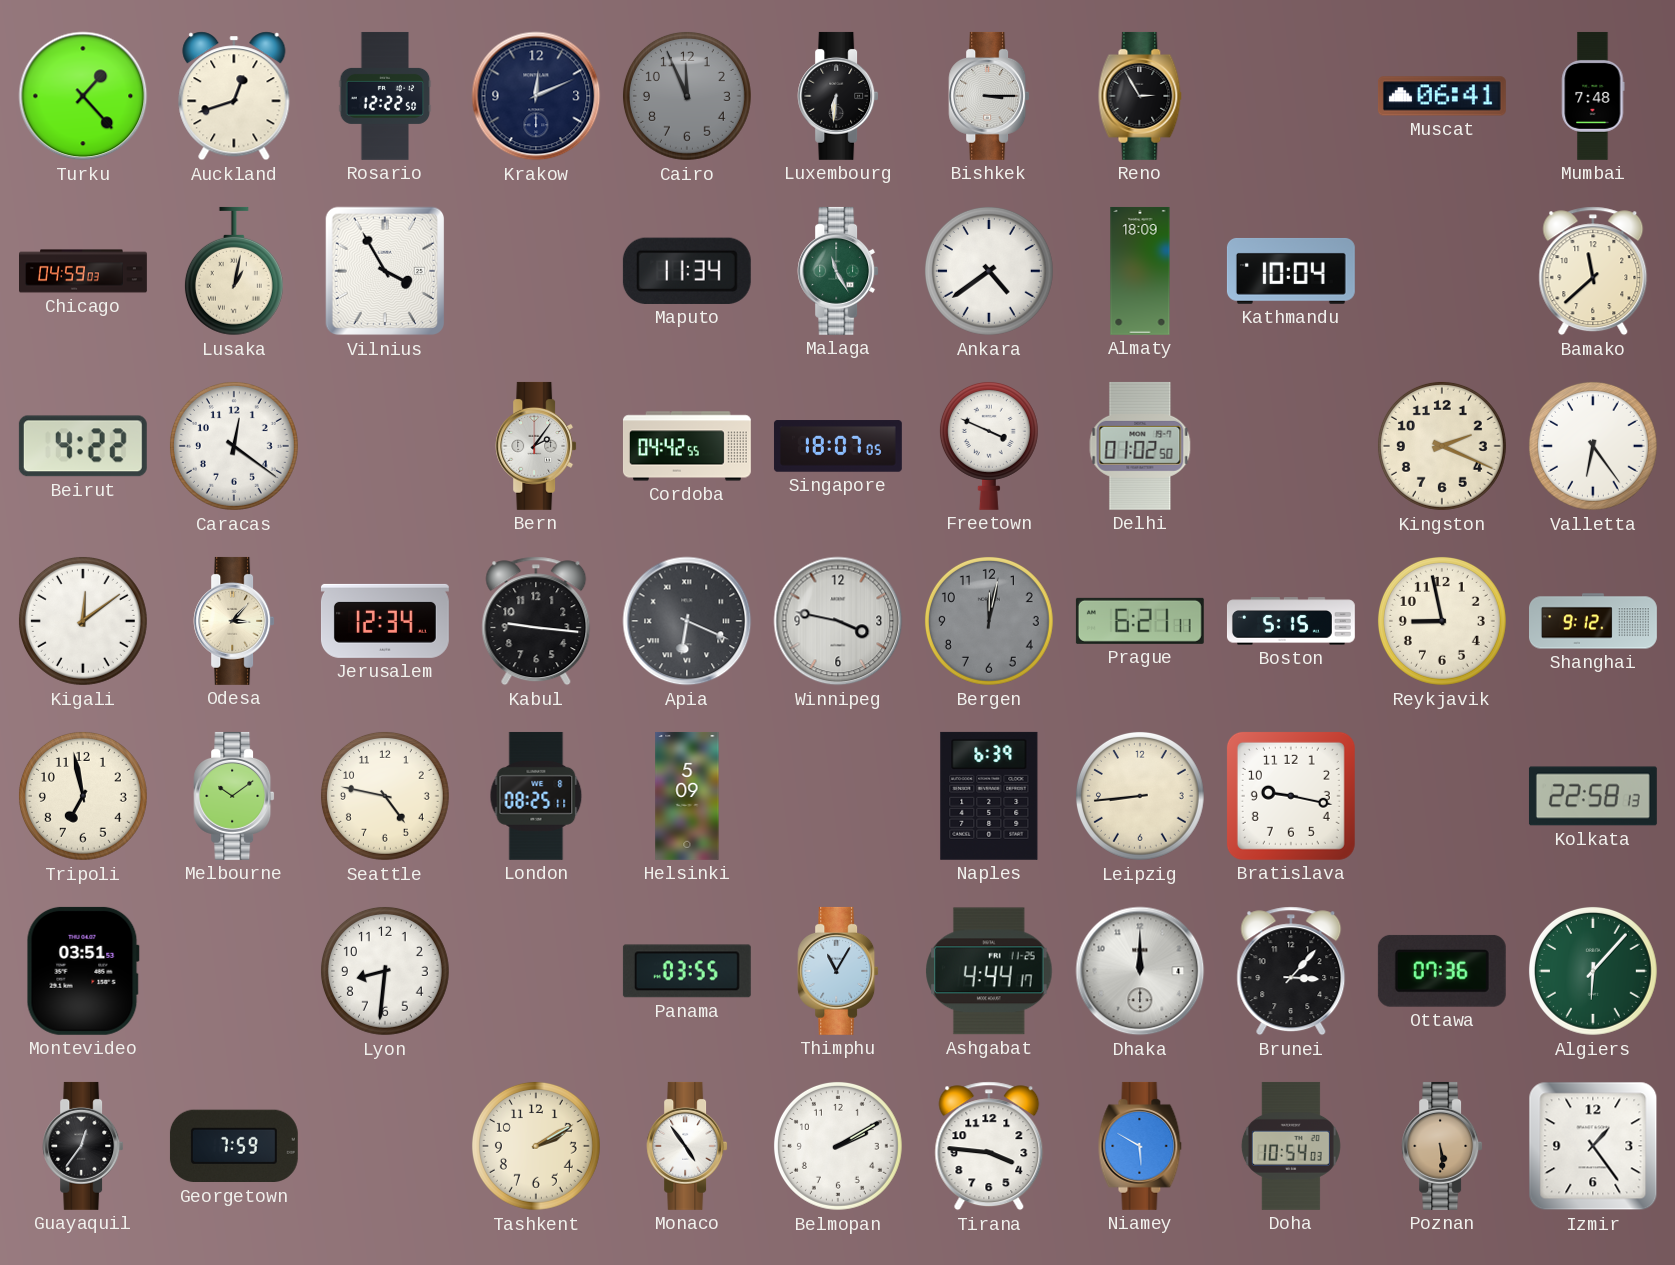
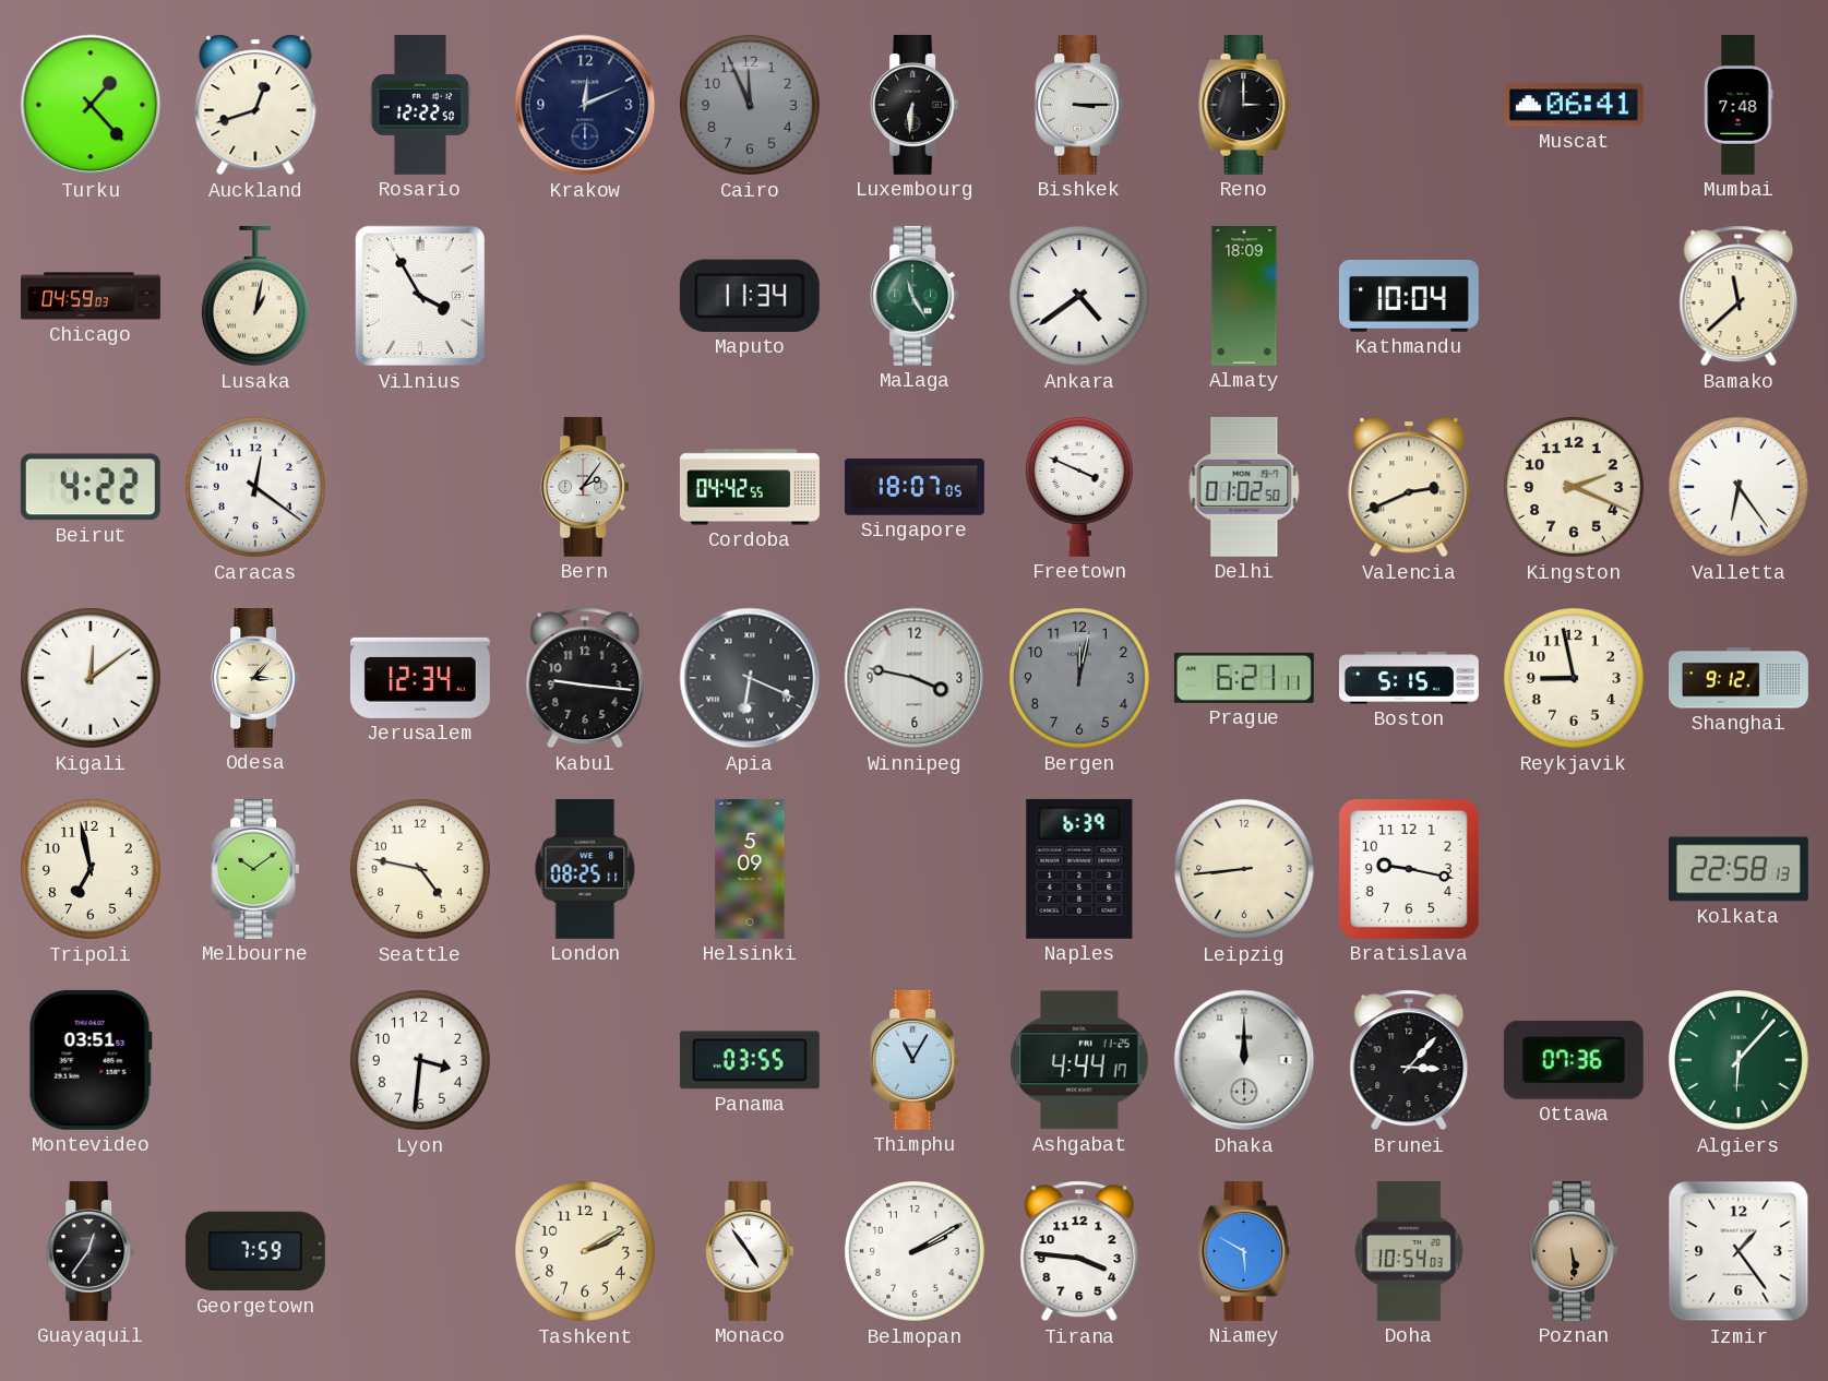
Reno: 2:55 -> 3:00
Valencia: none -> 2:41
Lyon: 8:31 -> 3:31
